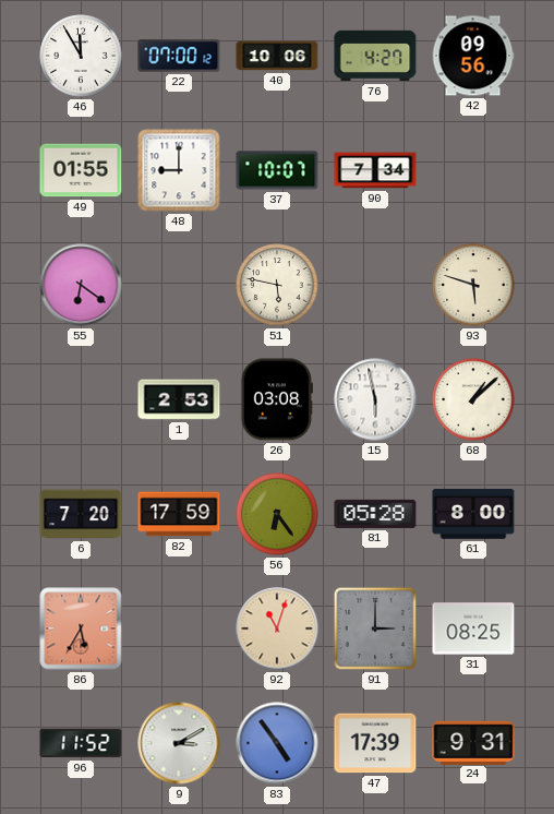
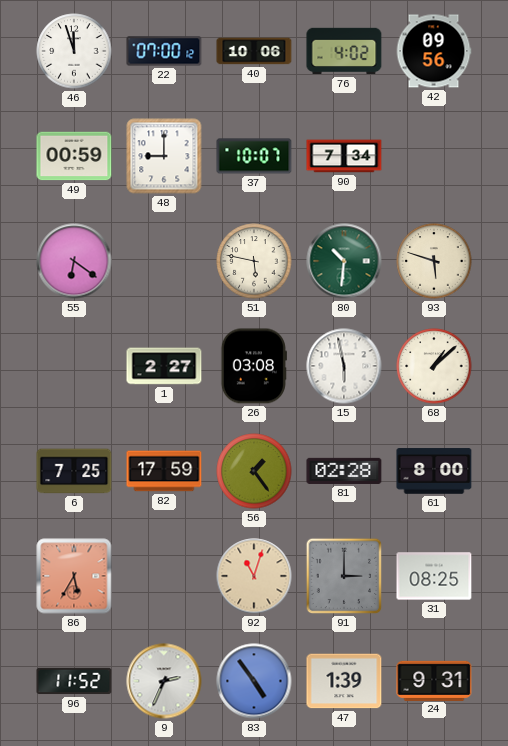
46: 11:55 -> 11:57
76: 4:27 -> 4:02
49: 01:55 -> 00:59
80: none -> 10:31
1: 2:53 -> 2:27
6: 7:20 -> 7:25
56: 6:24 -> 1:24
81: 05:28 -> 02:28
9: 3:10 -> 2:34
47: 17:39 -> 1:39
